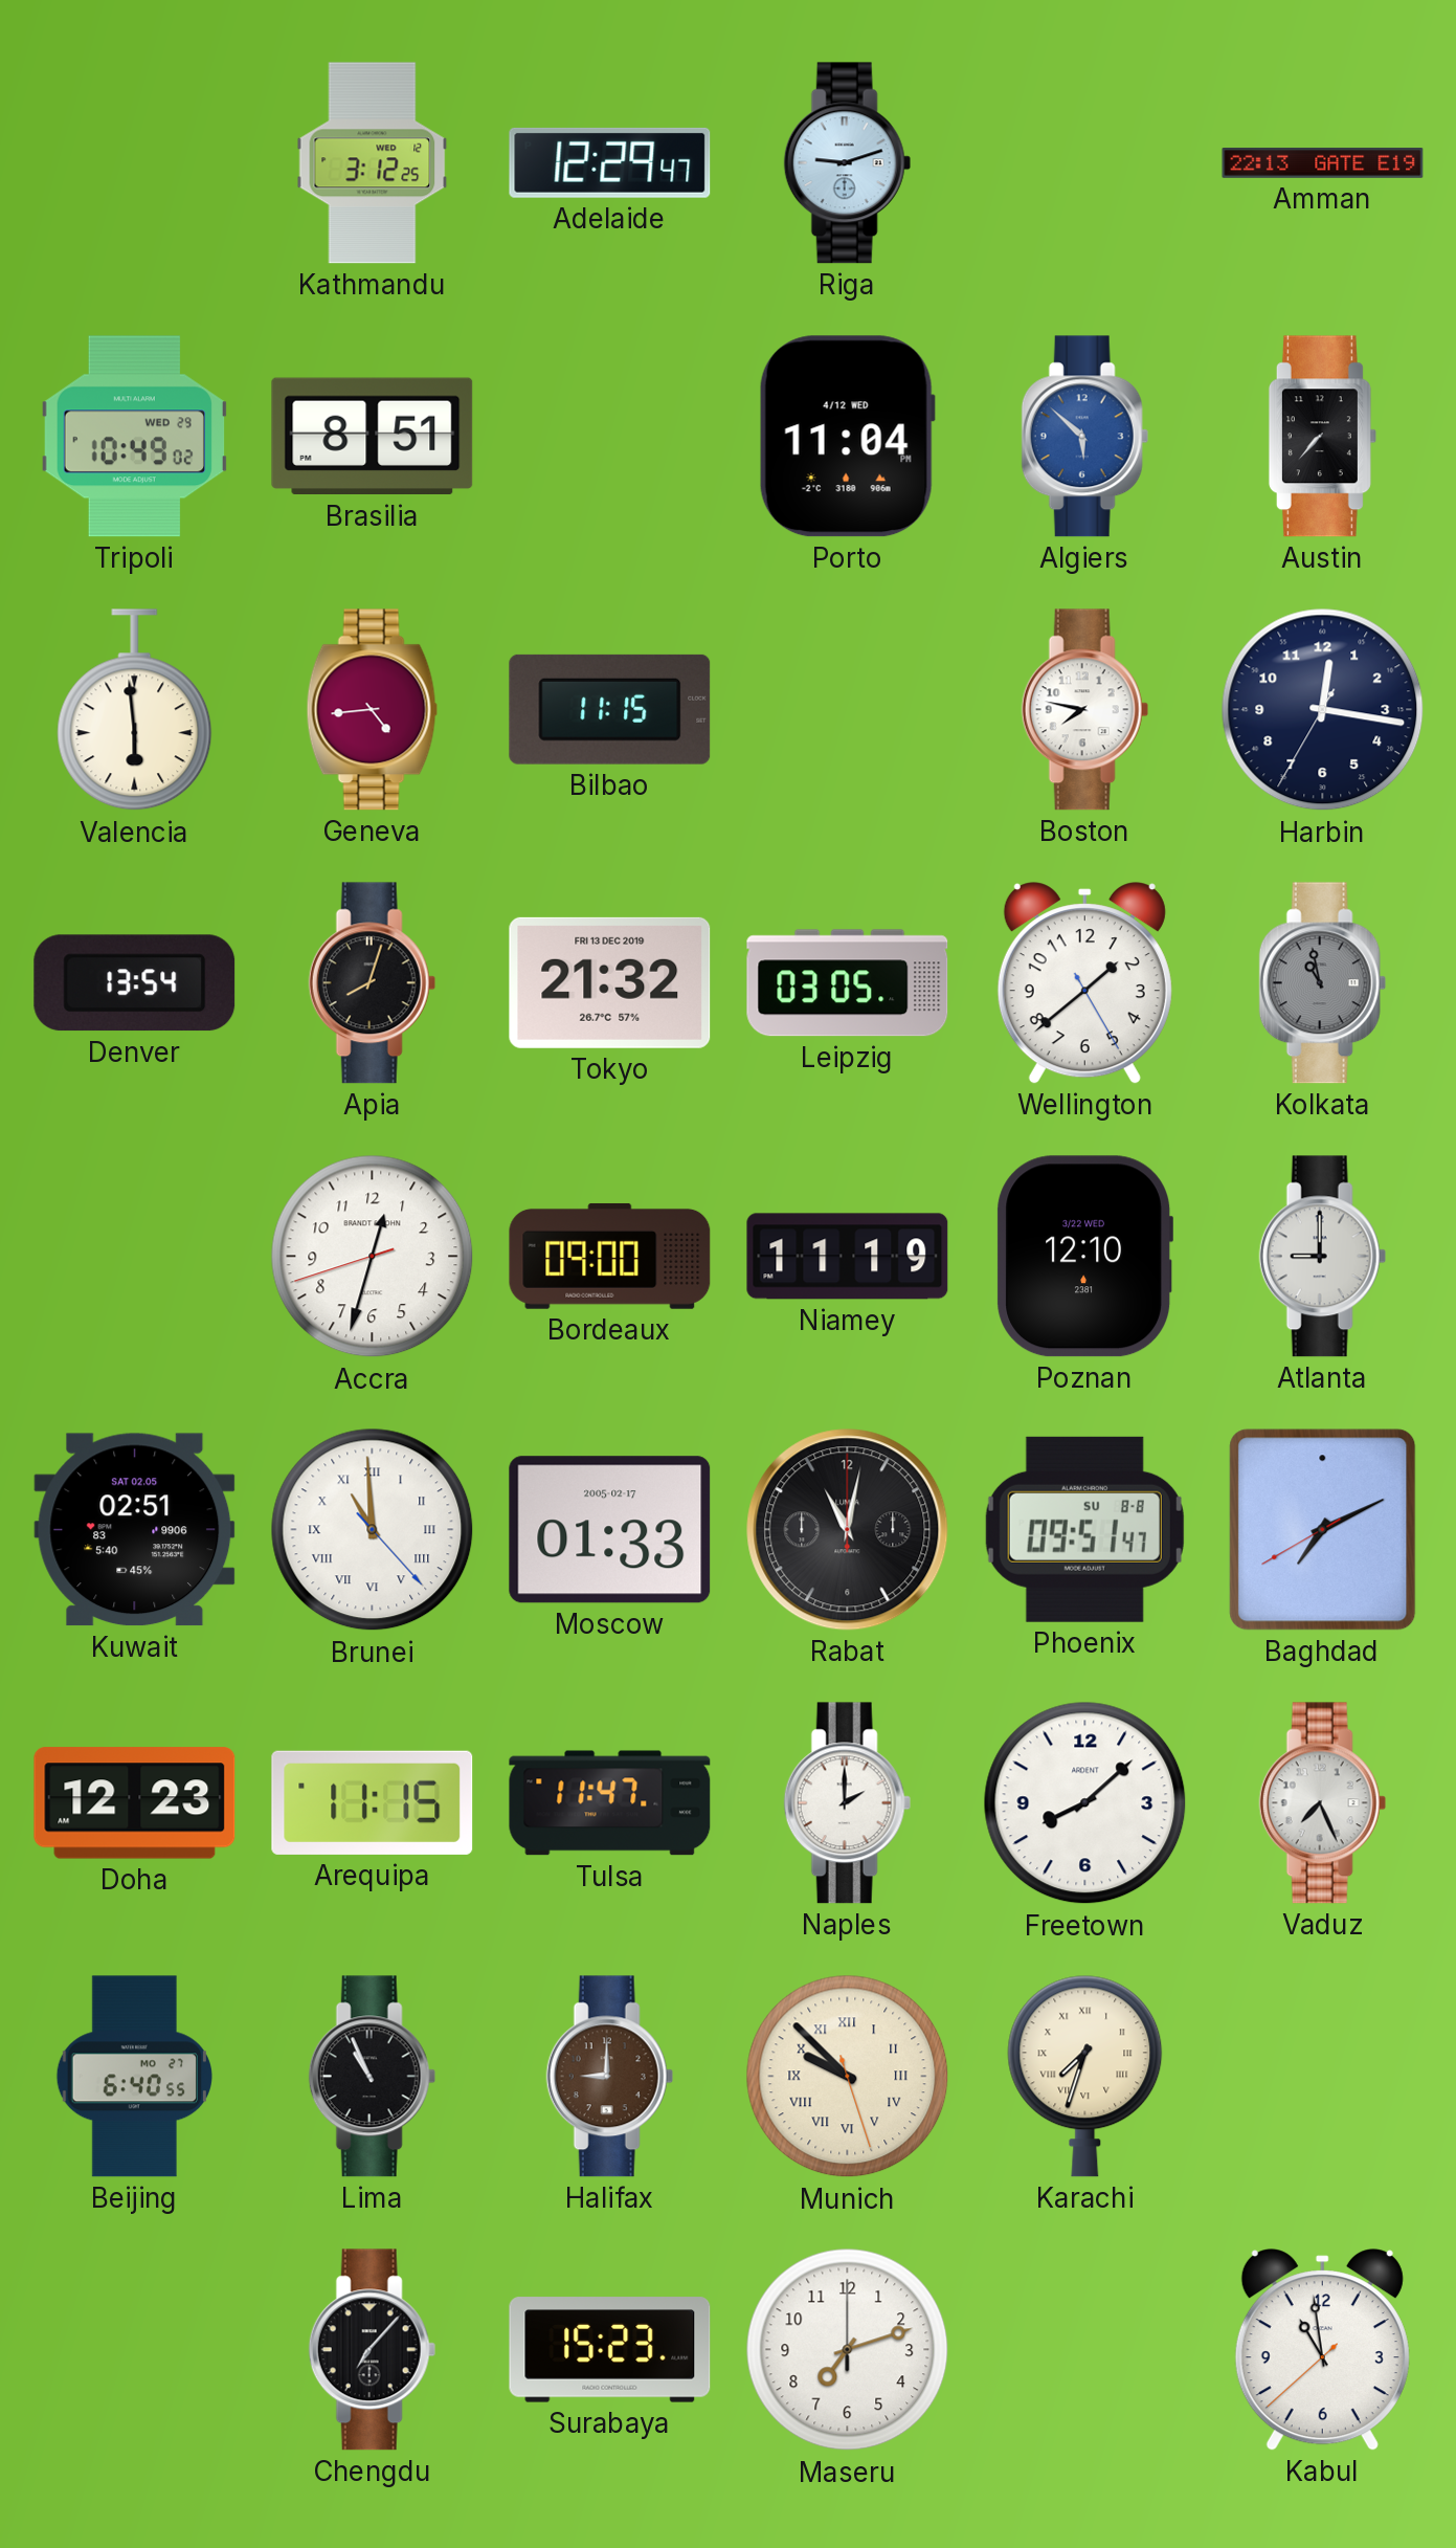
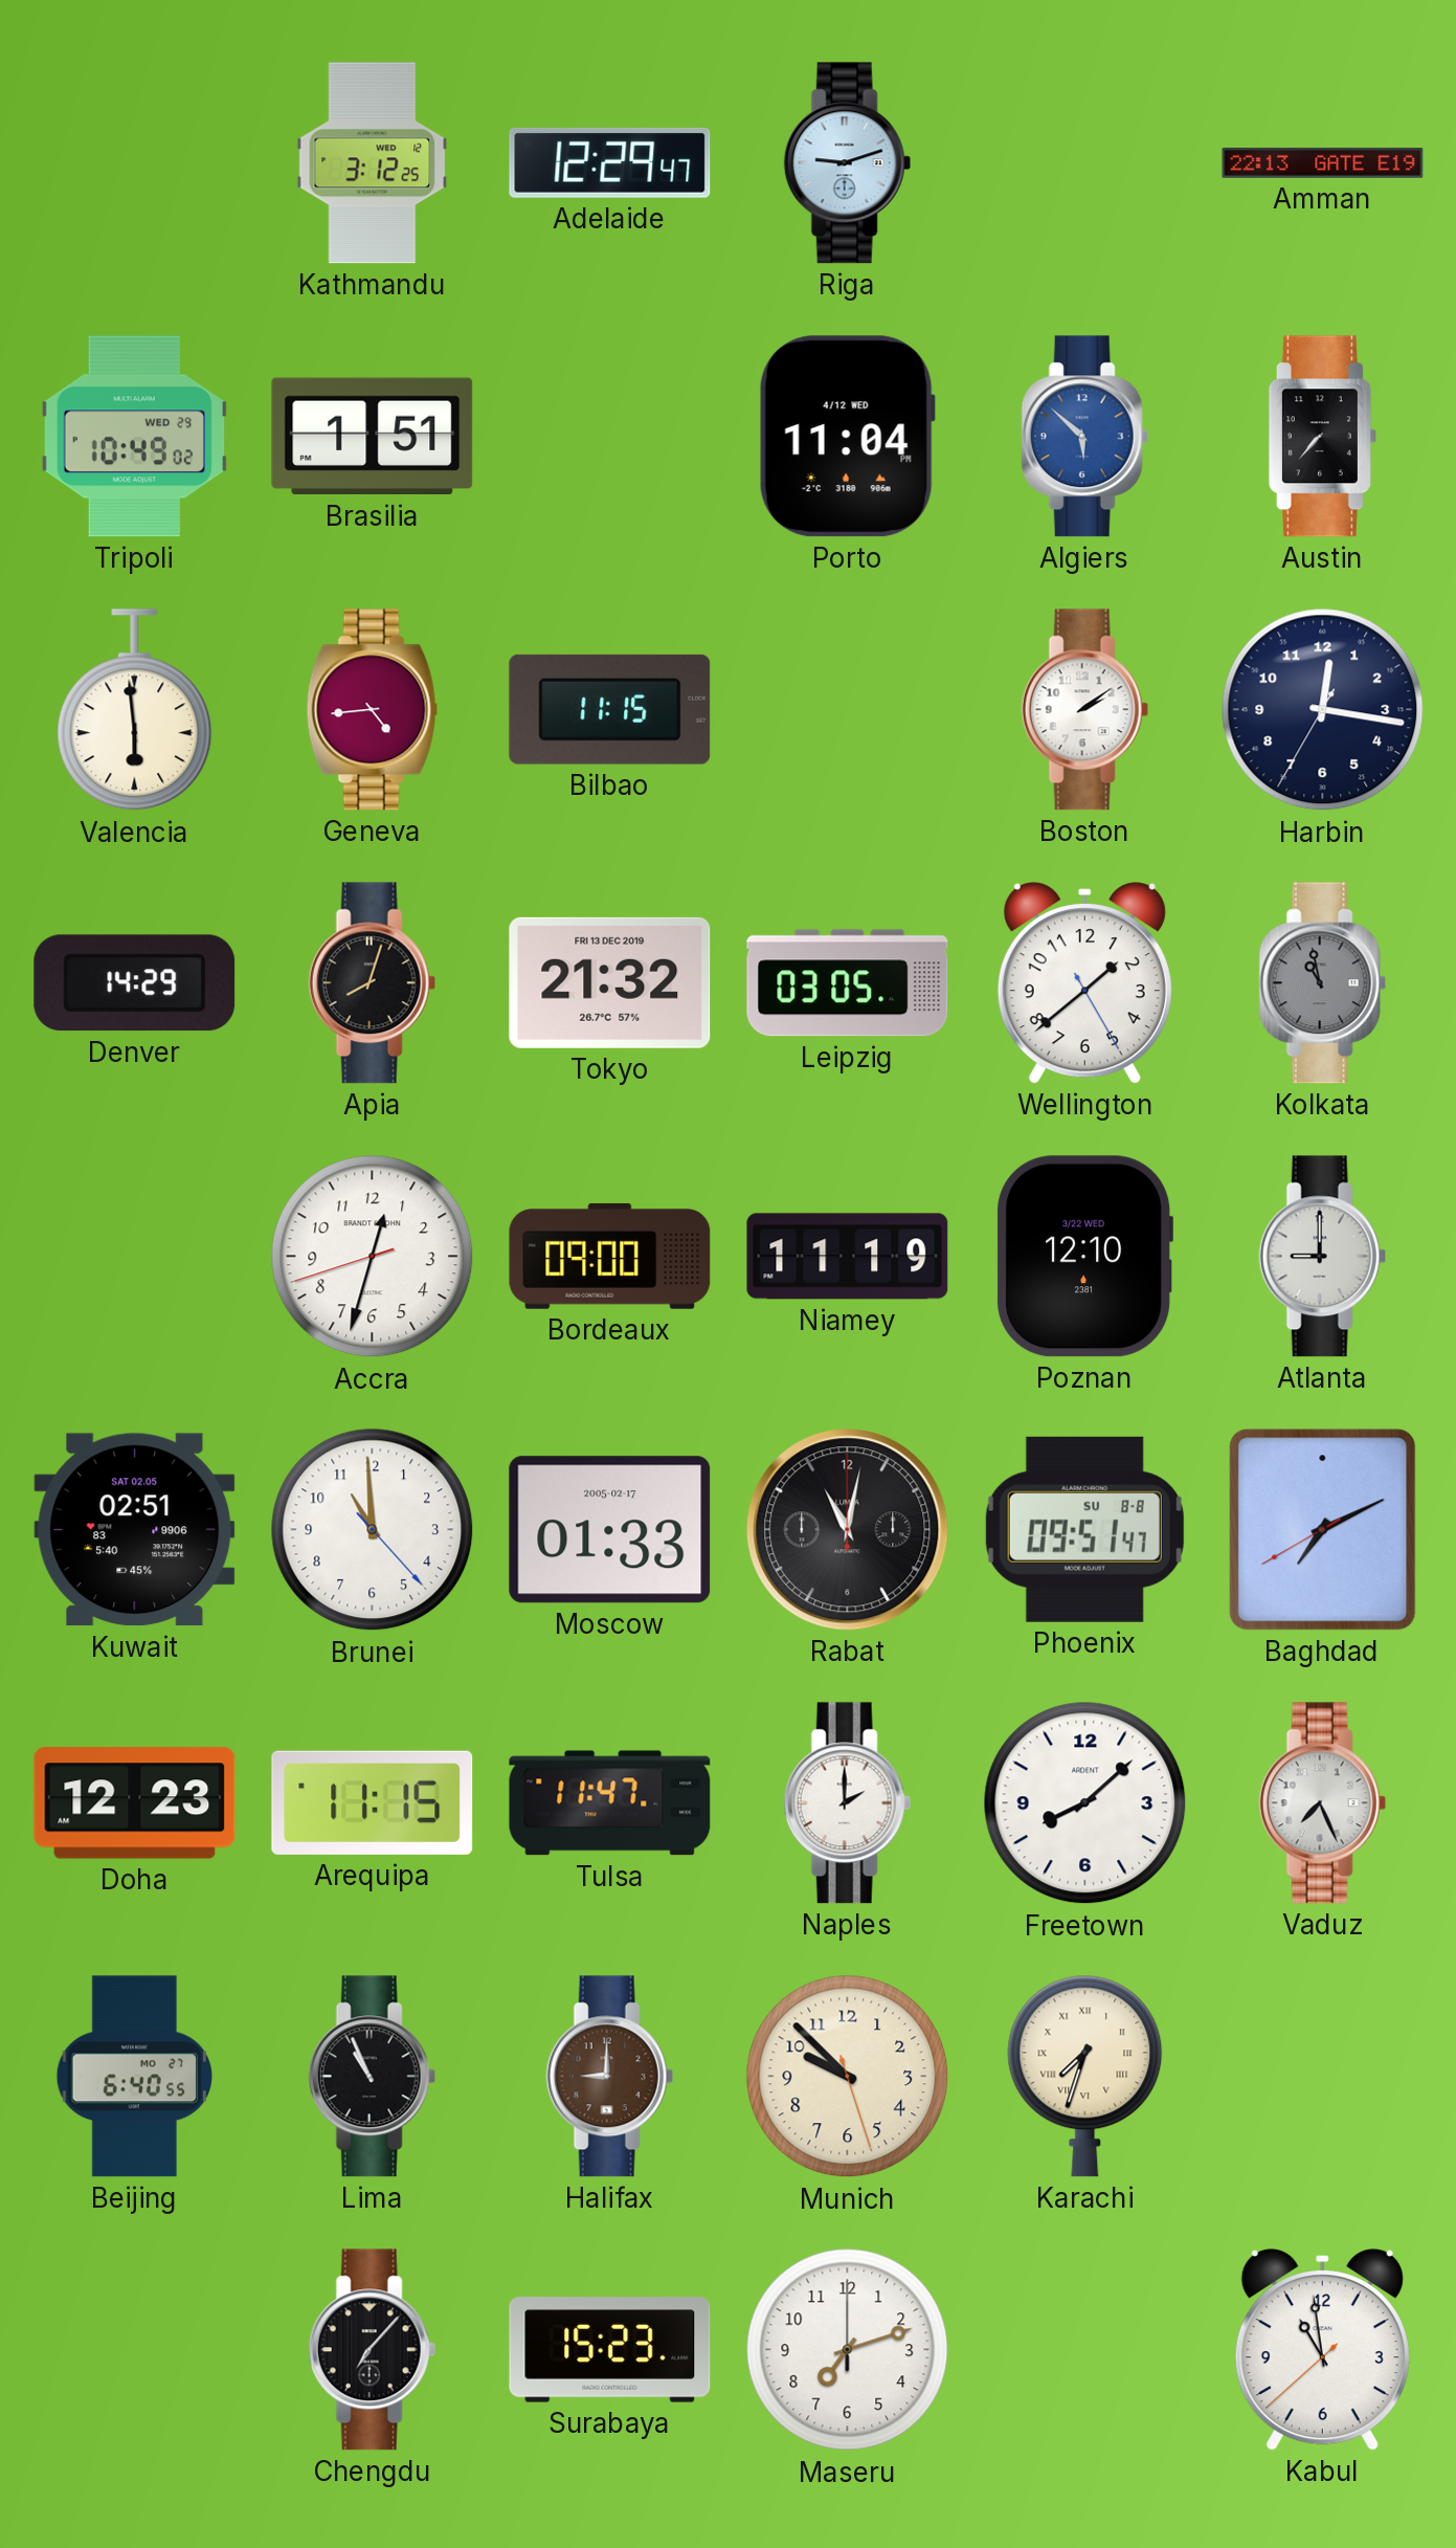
Brasilia: 8:51 -> 1:51
Boston: 7:47 -> 2:09
Denver: 13:54 -> 14:29
Brunei numerals: Roman -> Arabic
Munich numerals: Roman -> Arabic
